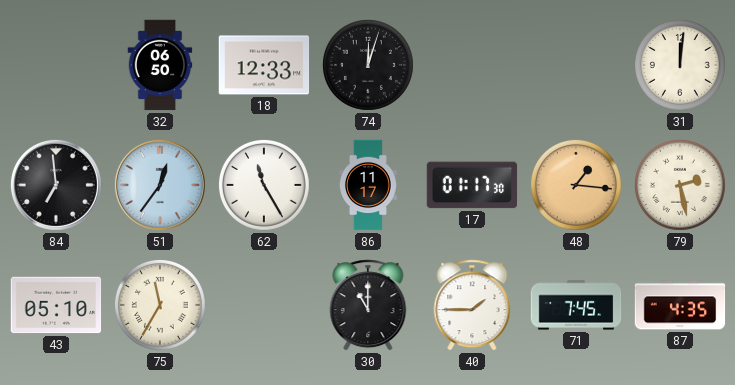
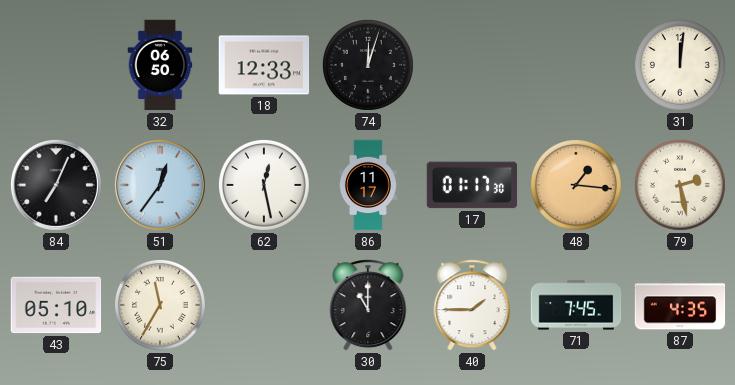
84: 6:59 -> 7:04
62: 11:25 -> 12:28
